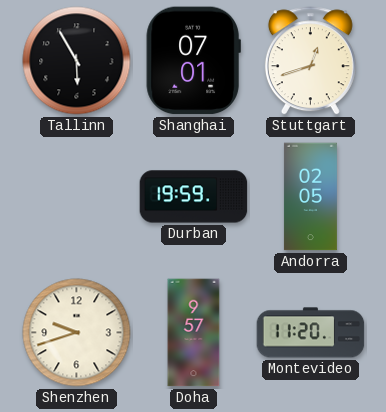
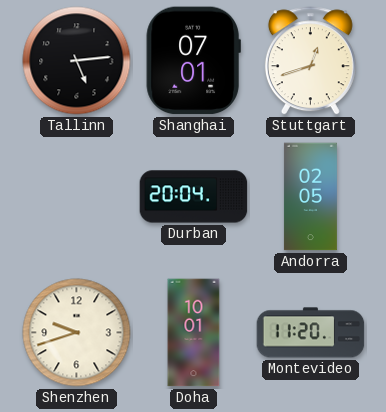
Tallinn: 5:55 -> 5:14
Durban: 19:59 -> 20:04
Doha: 9:57 -> 10:01
